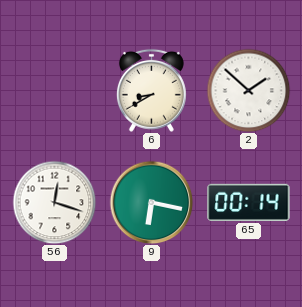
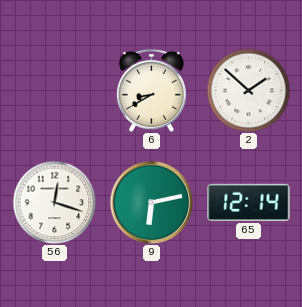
9: 6:17 -> 6:13
65: 00:14 -> 12:14
